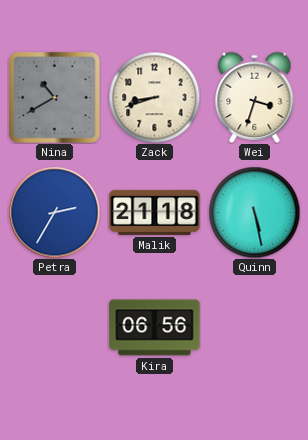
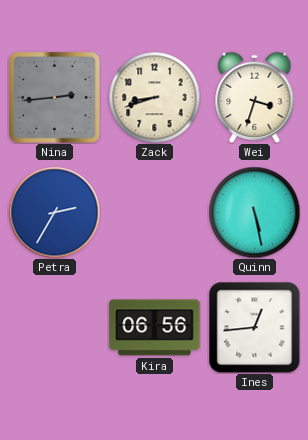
Nina: 10:40 -> 2:44
Malik: 21:18 -> none
Ines: none -> 12:44
